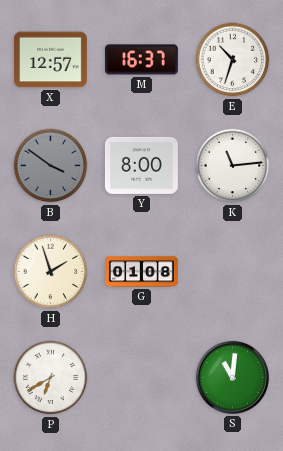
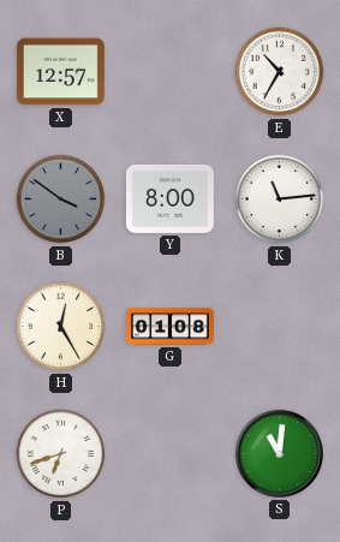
M: 16:37 -> none
E: 10:33 -> 10:35
H: 1:57 -> 12:25
P: 6:40 -> 6:42
